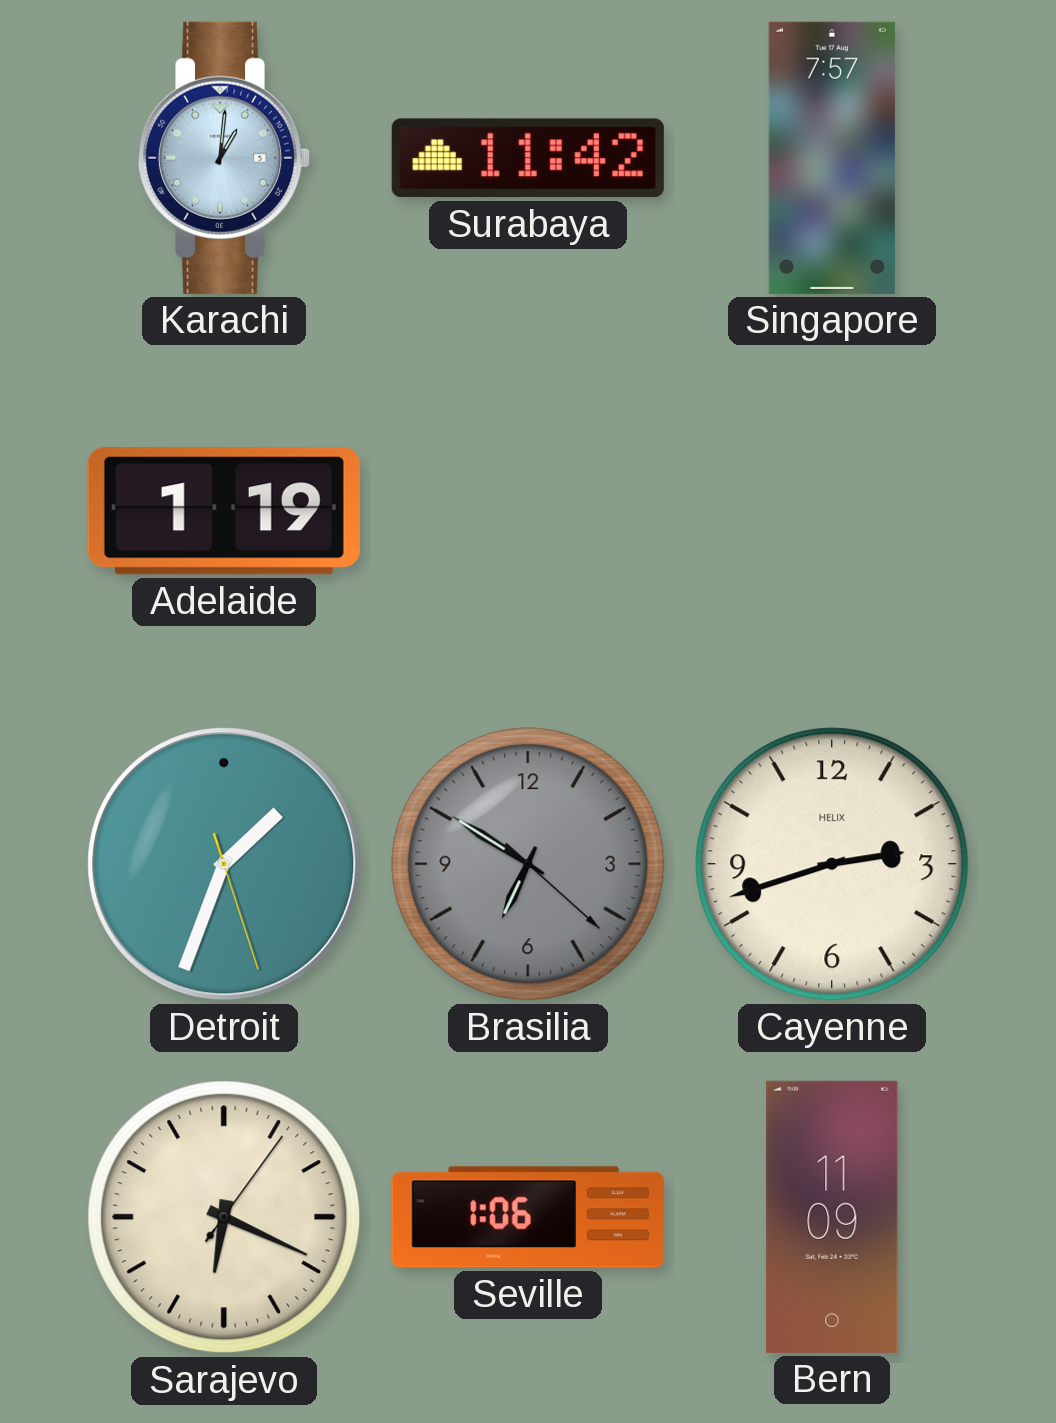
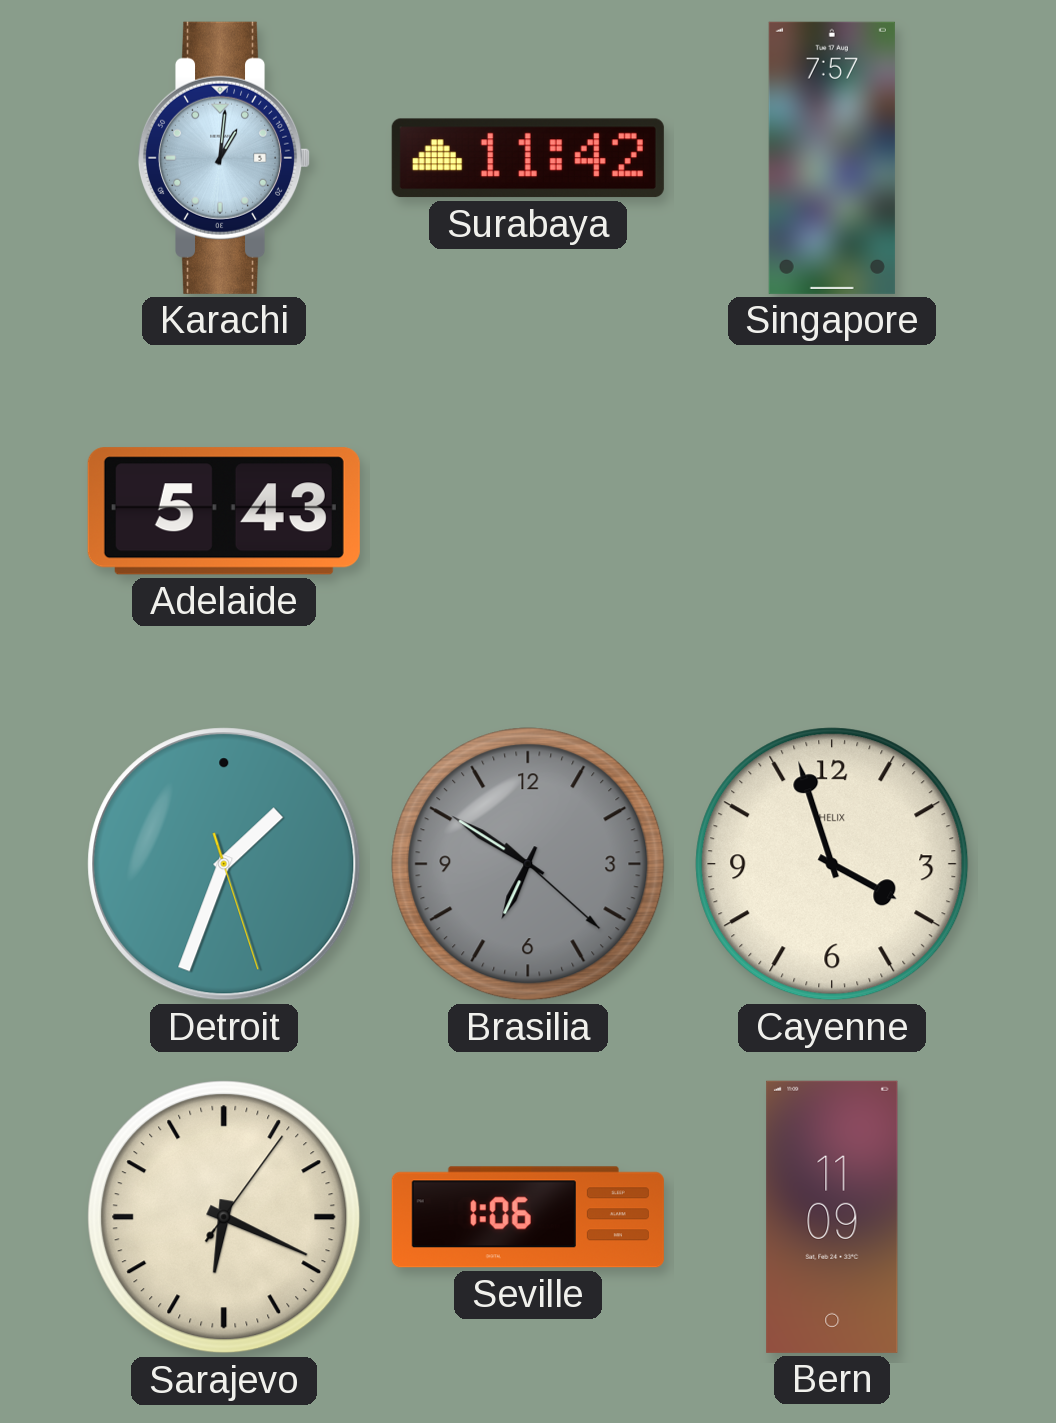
Adelaide: 1:19 -> 5:43
Cayenne: 2:42 -> 3:57
